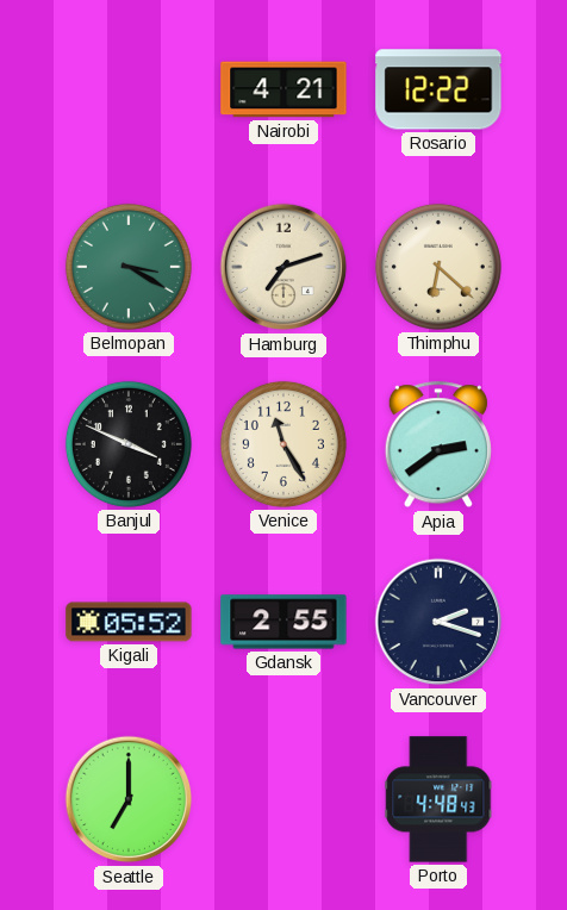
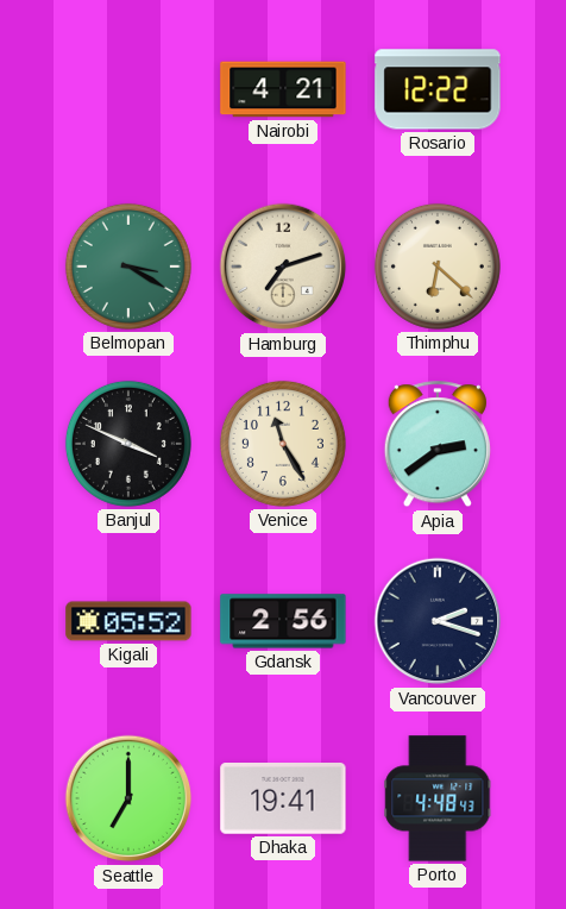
Gdansk: 2:55 -> 2:56
Dhaka: none -> 19:41
